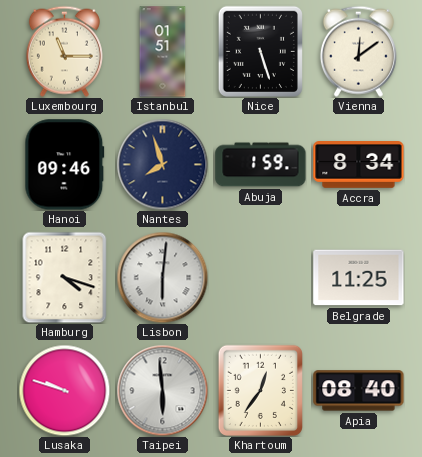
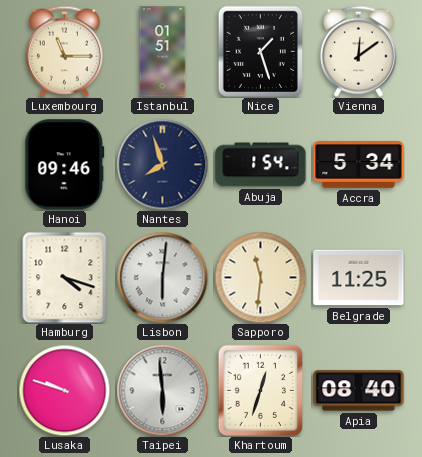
Nice: 5:27 -> 1:27
Abuja: 1:59 -> 1:54
Accra: 8:34 -> 5:34
Sapporo: none -> 11:31
Khartoum: 12:36 -> 12:33
